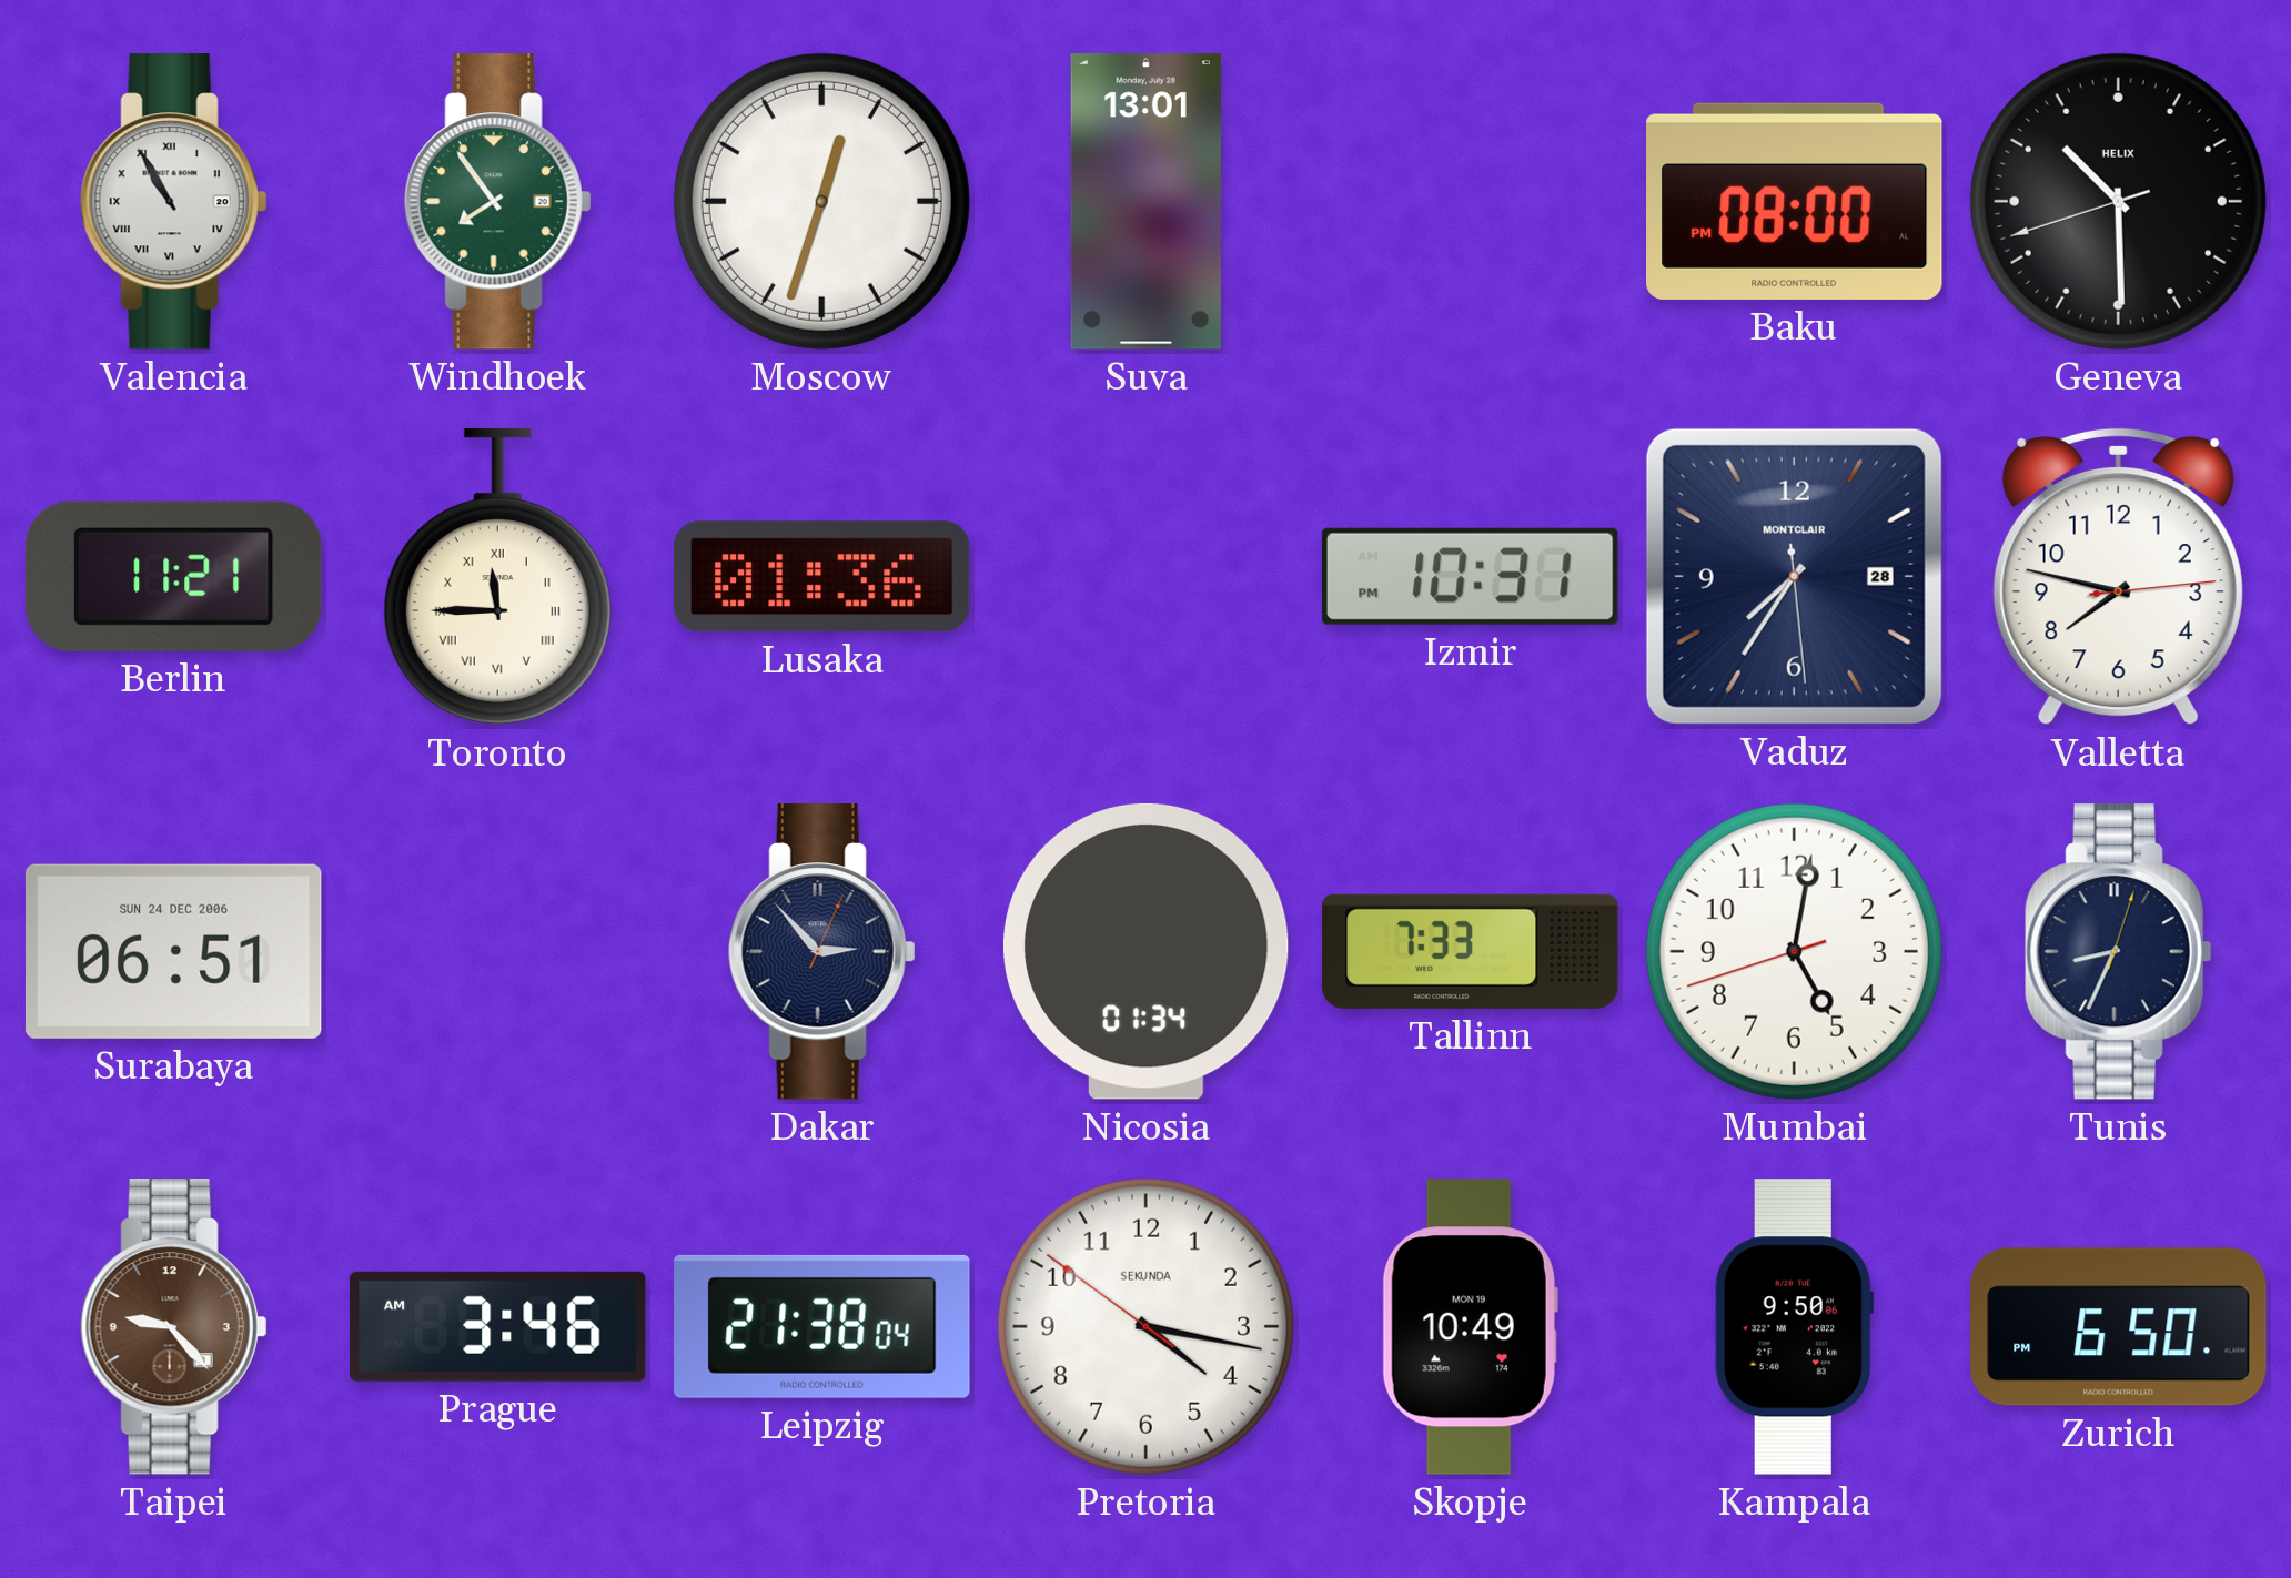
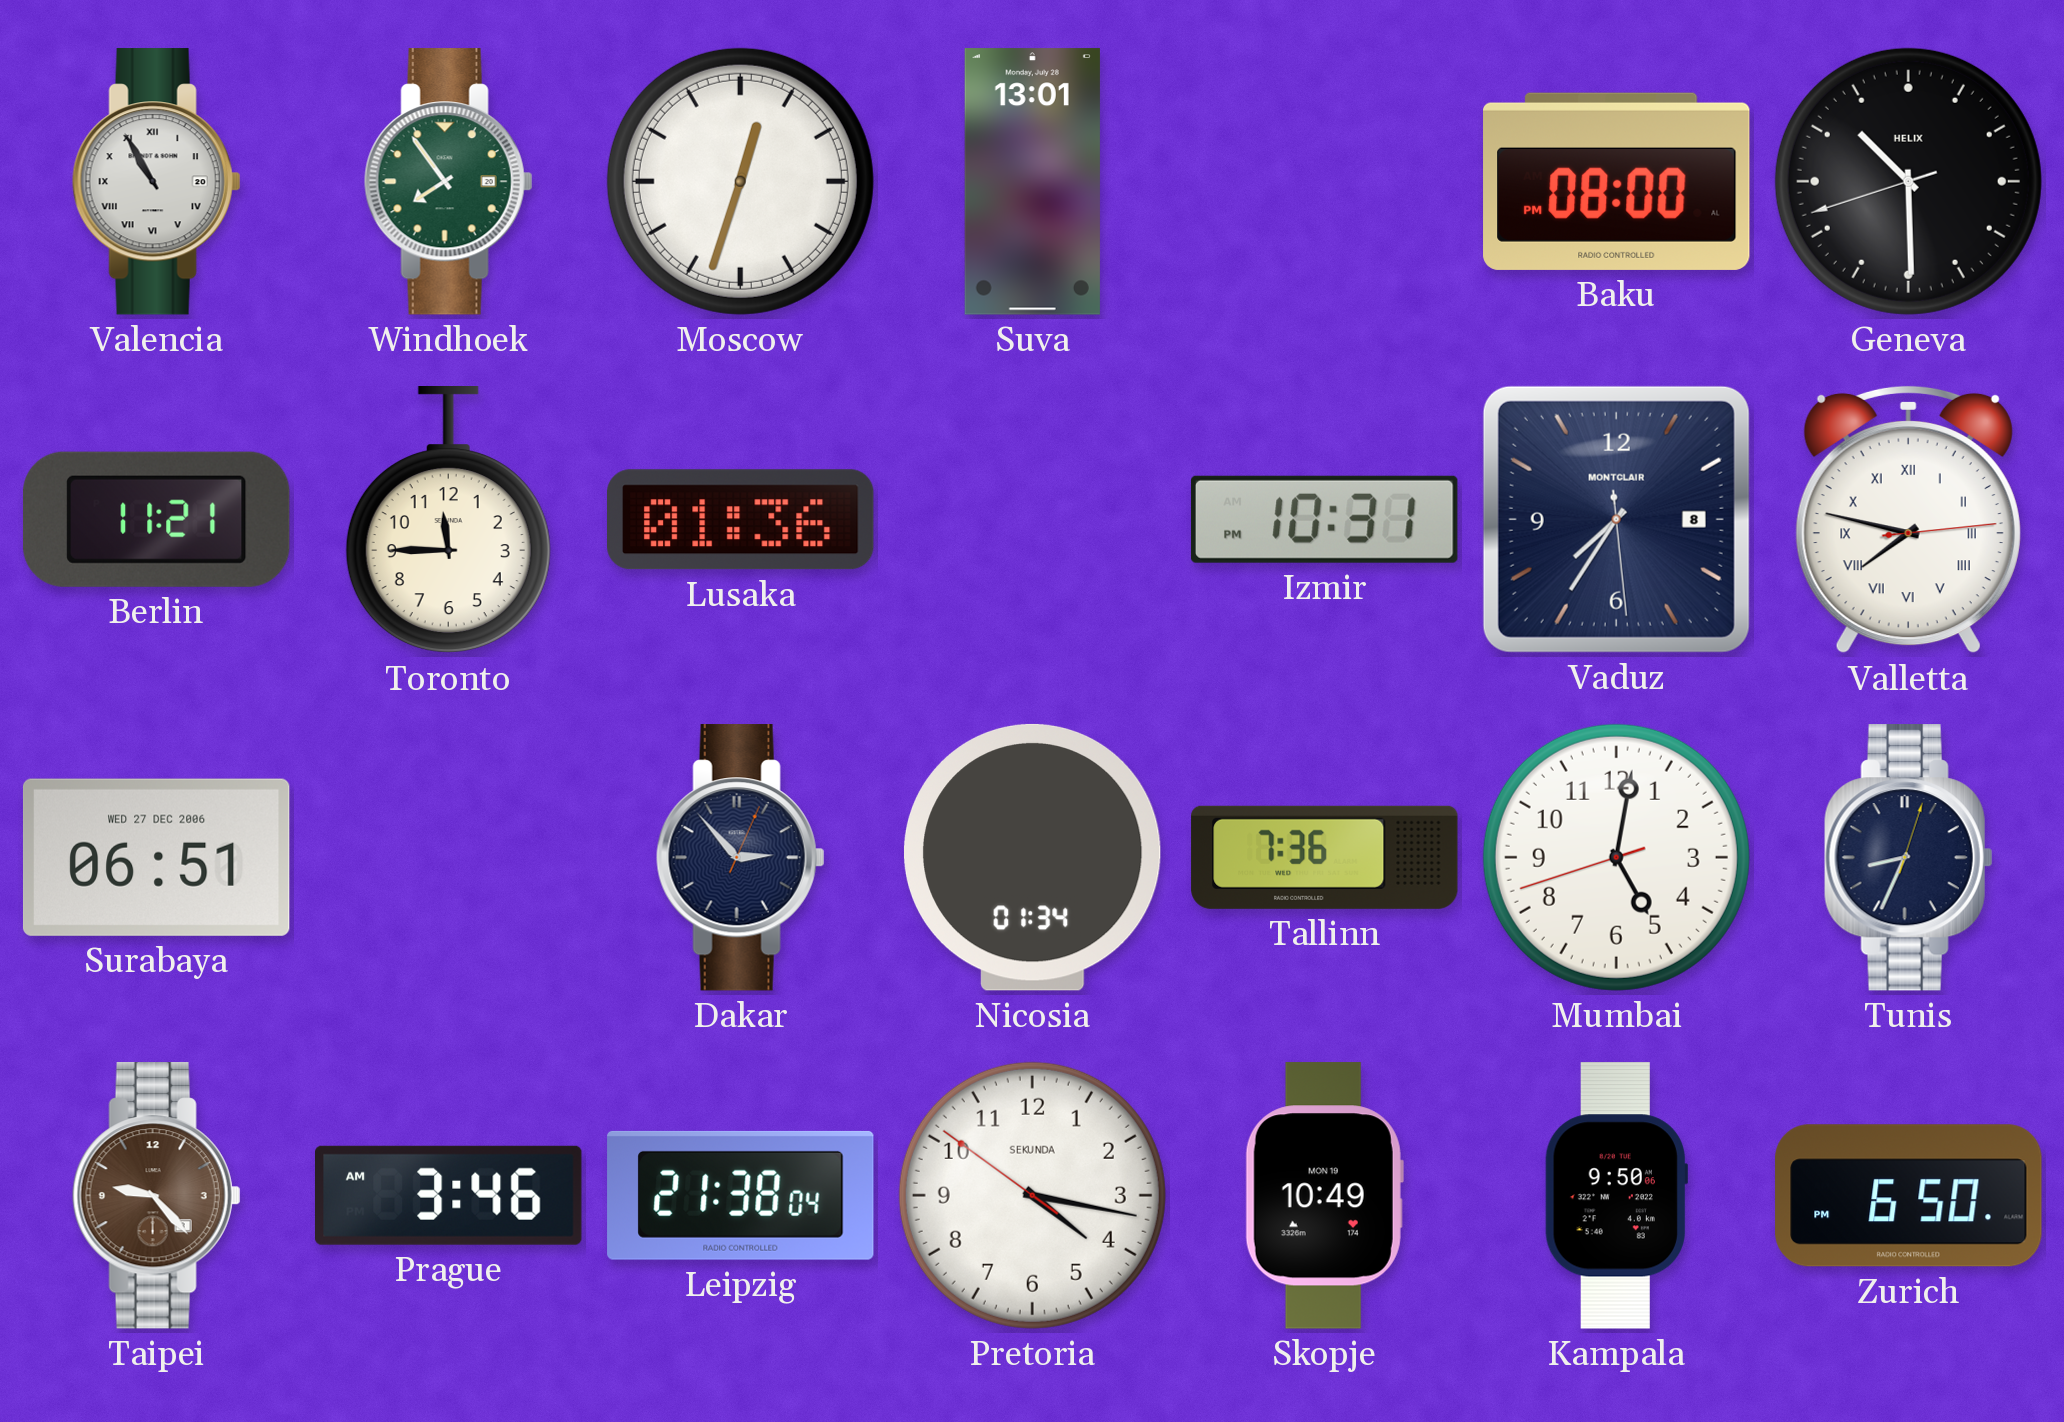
Toronto numerals: Roman -> Arabic
Vaduz date: 28 -> 8
Valletta numerals: Arabic -> Roman
Surabaya date: SUN 24 DEC 2006 -> WED 27 DEC 2006
Tallinn: 7:33 -> 7:36
